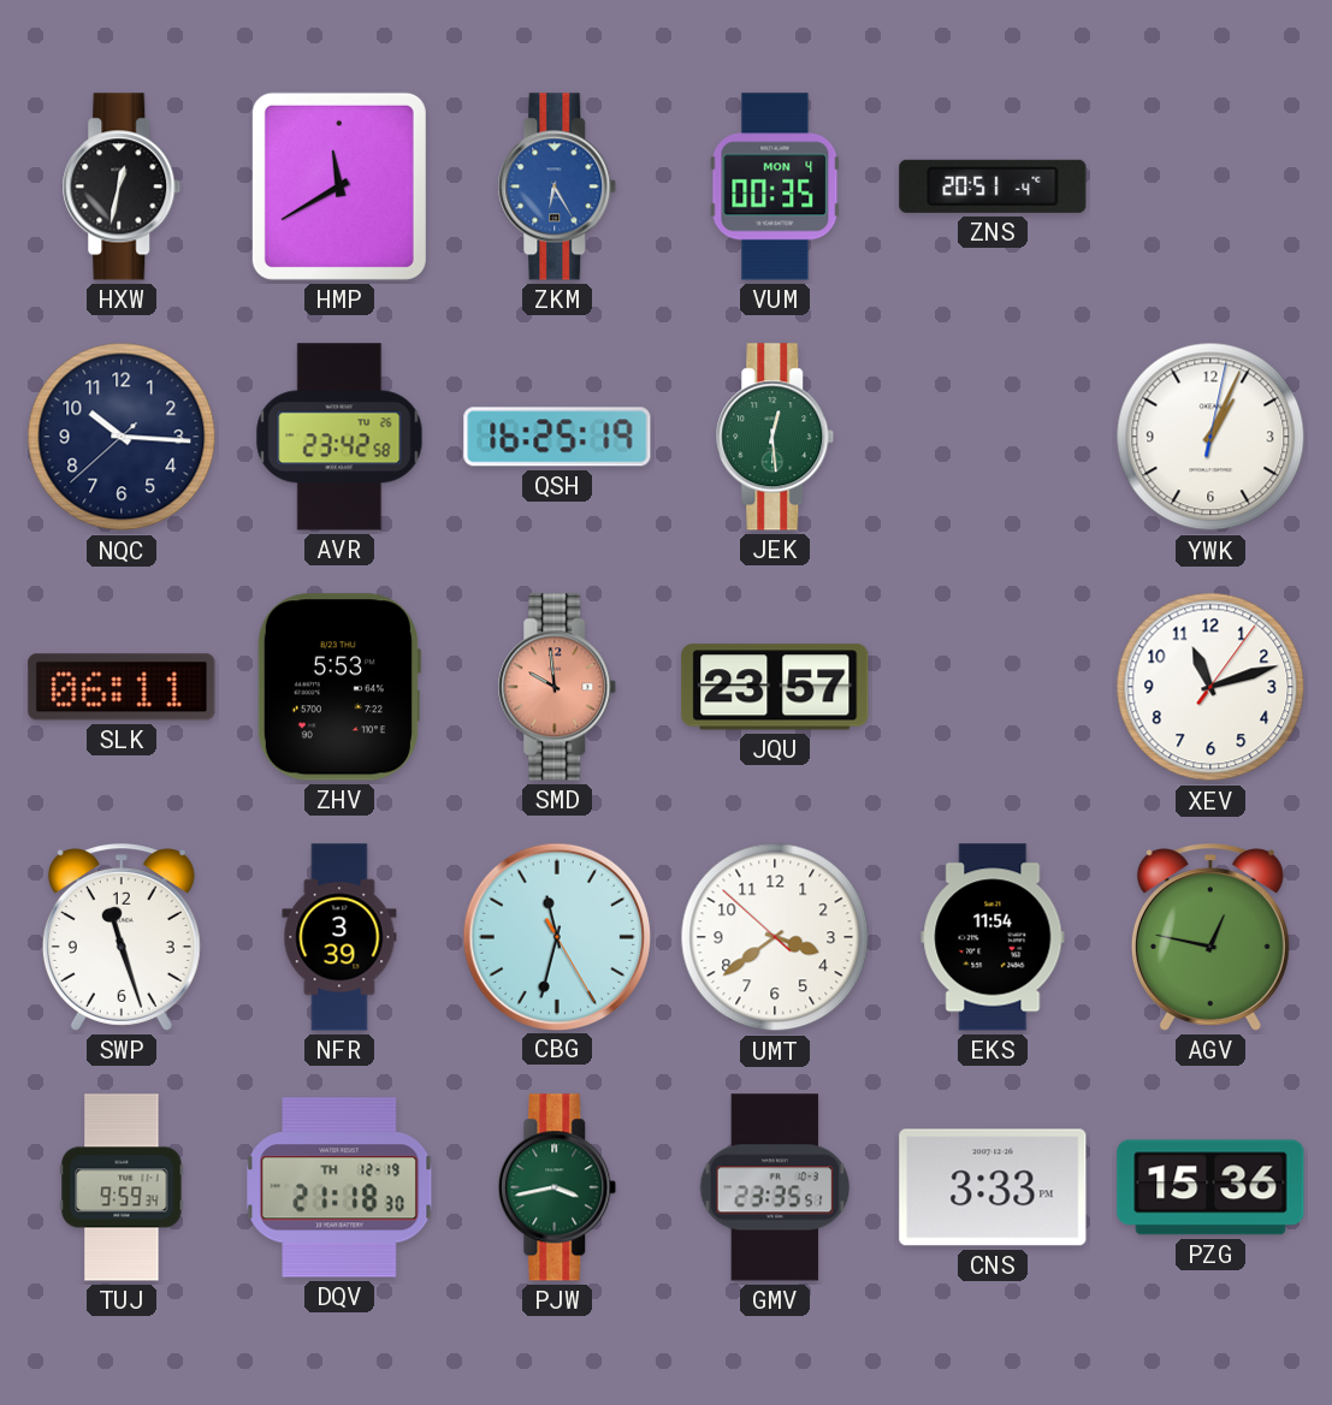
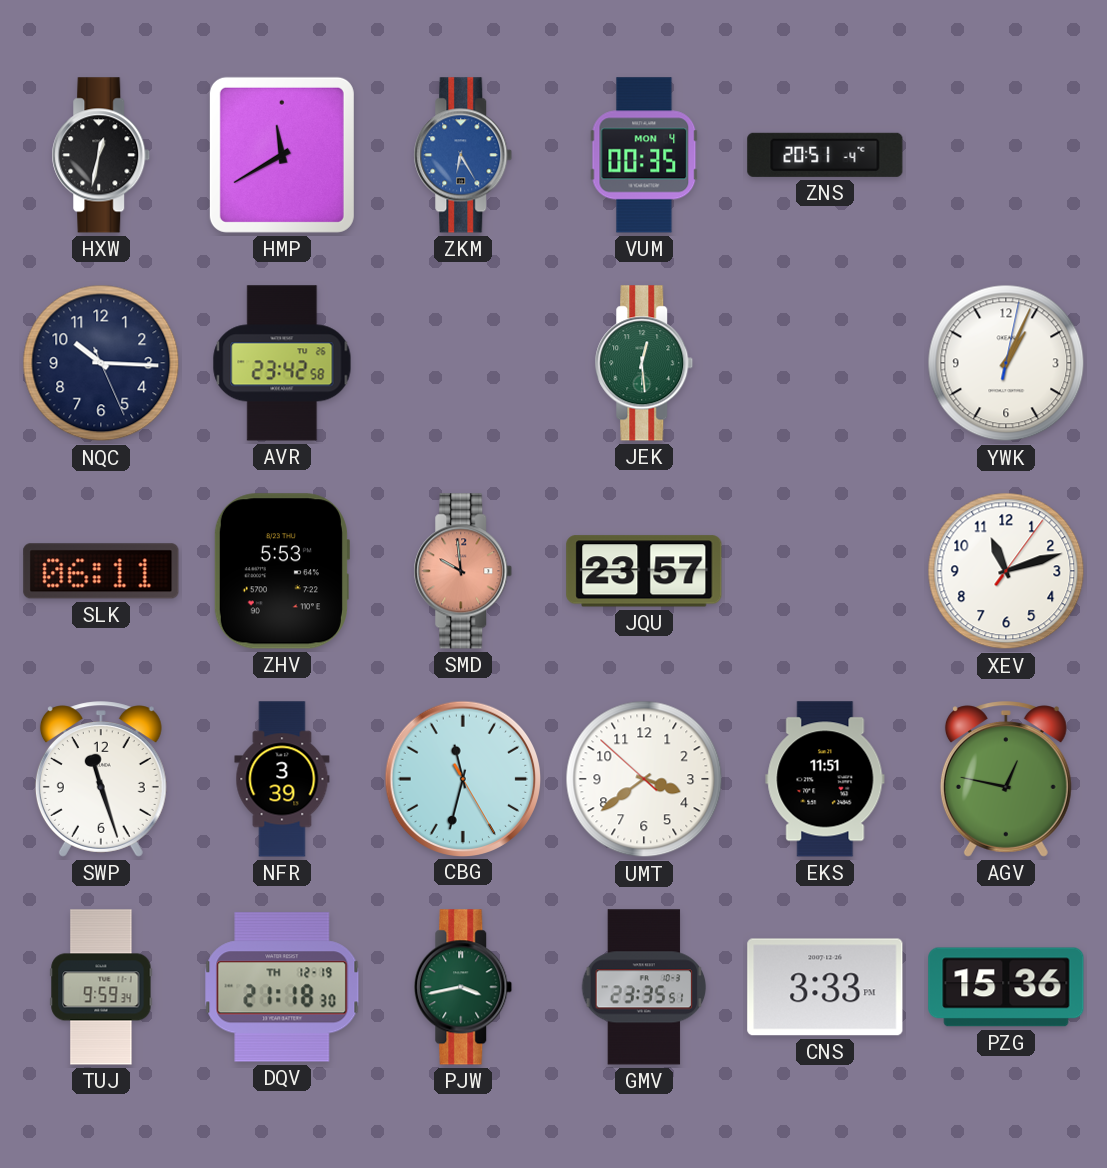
NQC: 10:15:38 -> 10:15:26
QSH: 16:25 -> none
EKS: 11:54 -> 11:51
